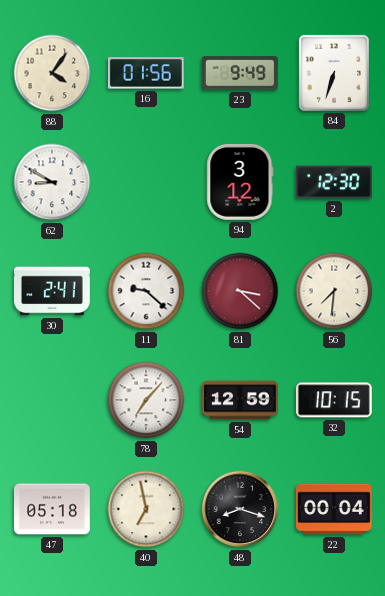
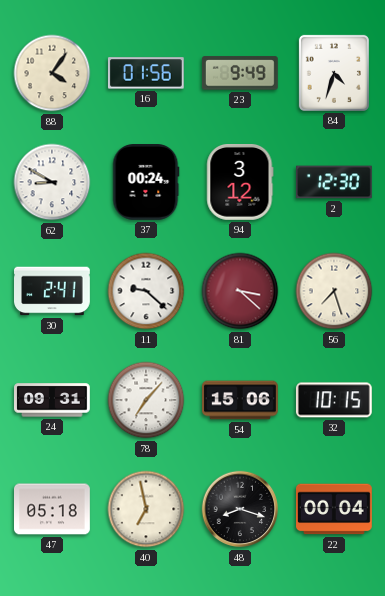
84: 6:33 -> 4:33
37: none -> 00:24
56: 7:31 -> 7:27
24: none -> 09:31
54: 12:59 -> 15:06
